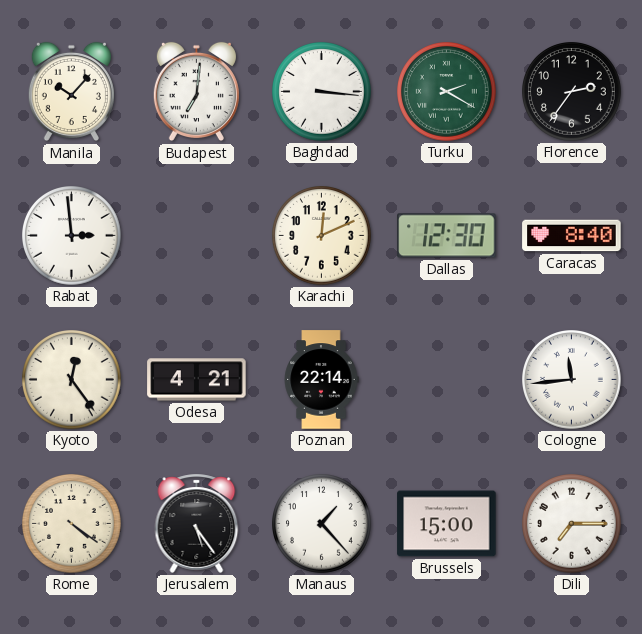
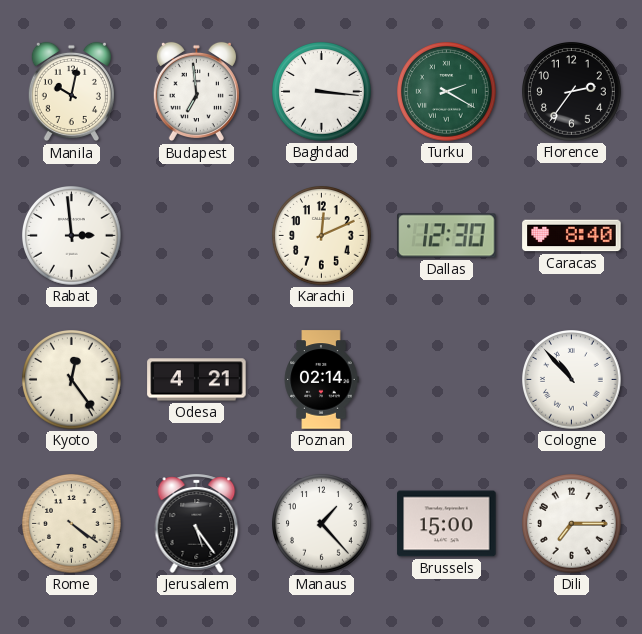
Manila: 10:07 -> 10:02
Budapest: 7:01 -> 6:59
Poznan: 22:14 -> 02:14
Cologne: 11:44 -> 10:53
